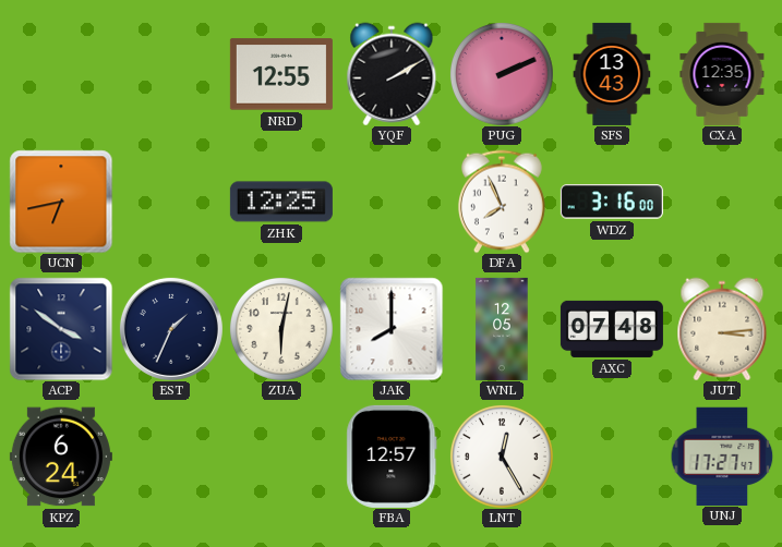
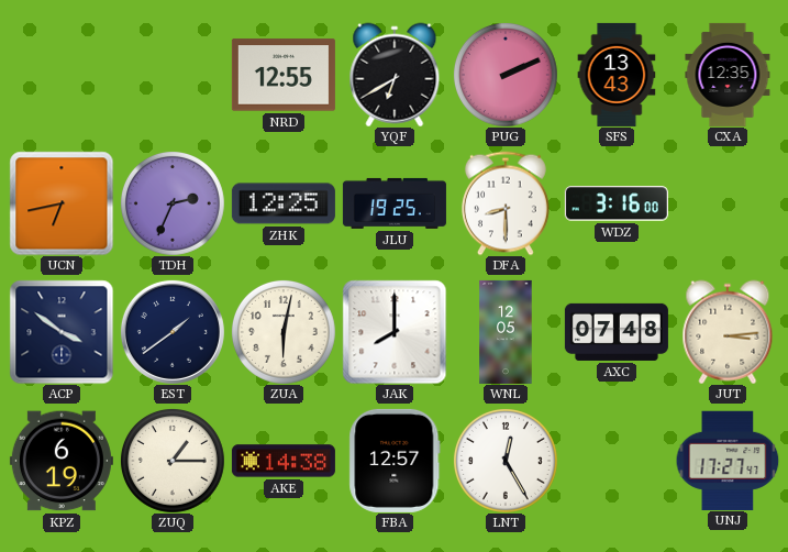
YQF: 2:10 -> 6:40
TDH: none -> 2:34
JLU: none -> 19:25
DFA: 7:56 -> 8:30
EST: 1:34 -> 1:39
KPZ: 6:24 -> 6:19
ZUQ: none -> 1:15
AKE: none -> 14:38
